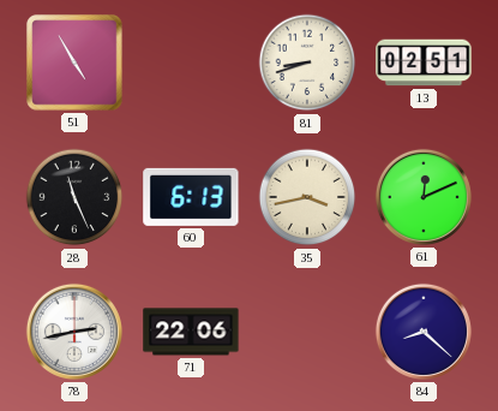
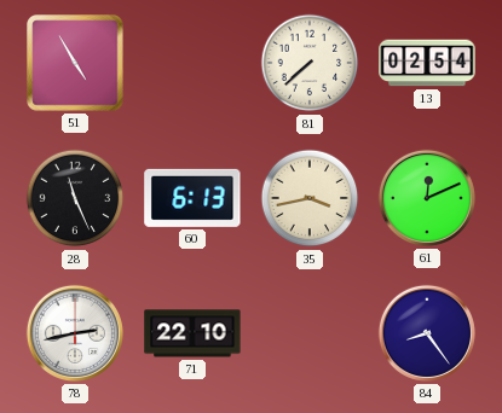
81: 8:42 -> 7:38
13: 02:51 -> 02:54
71: 22:06 -> 22:10
84: 8:22 -> 8:24
